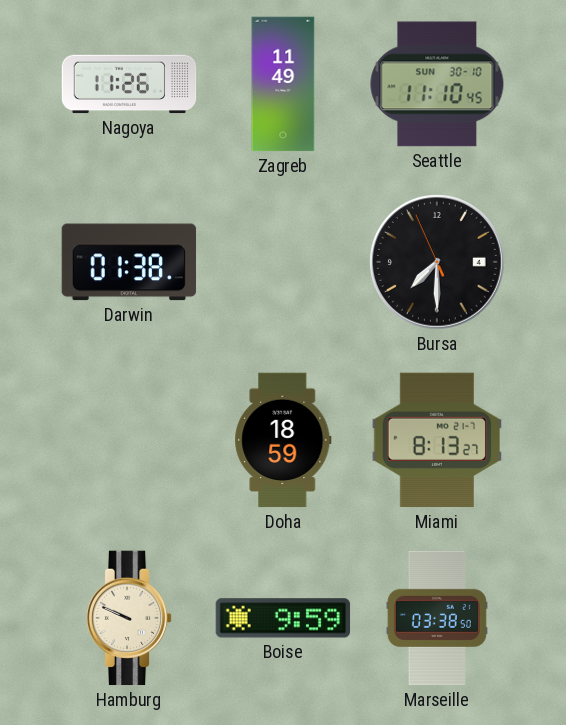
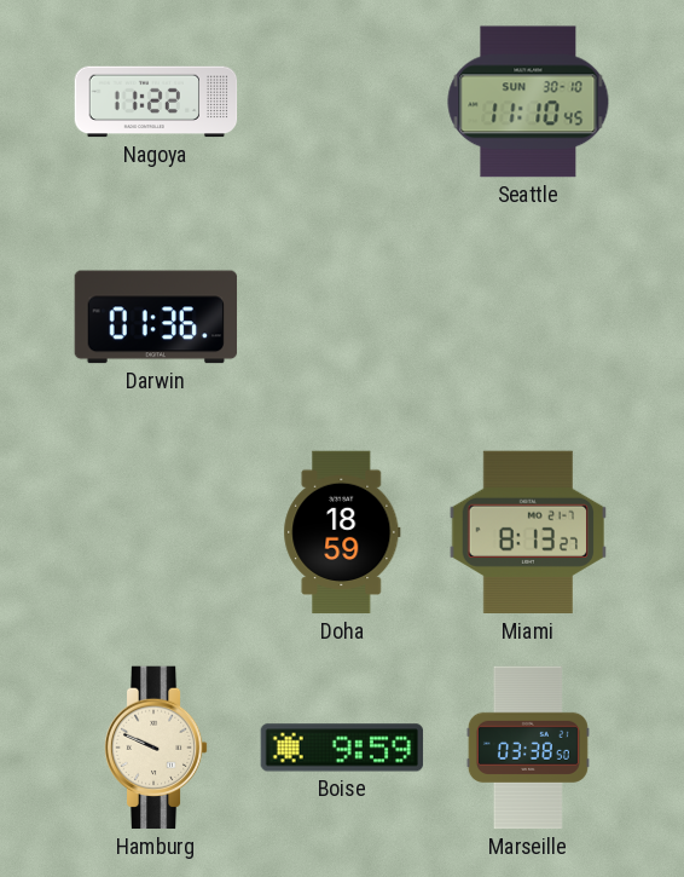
Nagoya: 11:26 -> 11:22
Zagreb: 11:49 -> none
Darwin: 01:38 -> 01:36
Bursa: 7:29 -> none
